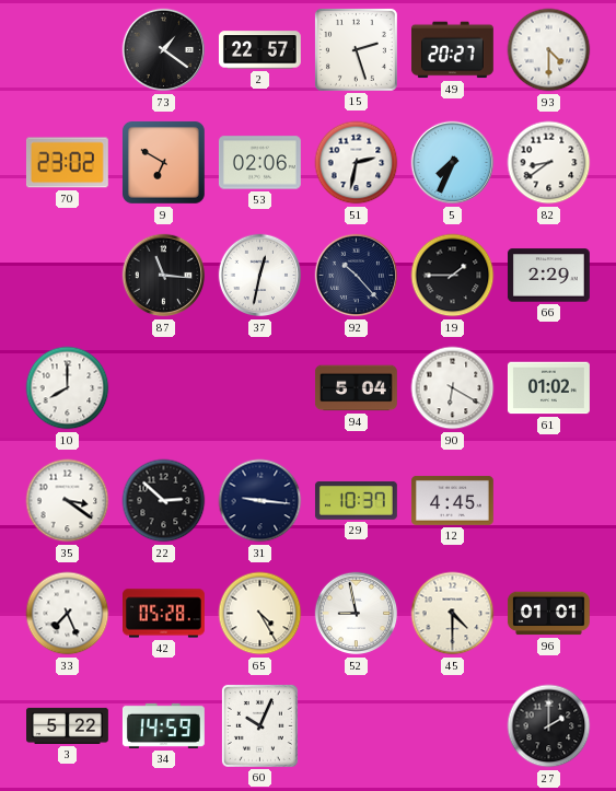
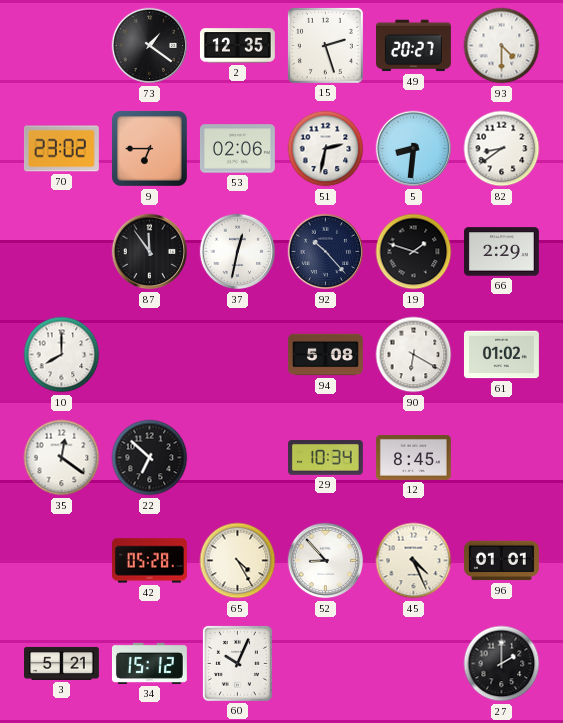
2: 22:57 -> 12:35
9: 6:50 -> 6:45
5: 7:34 -> 8:31
87: 11:16 -> 11:54
19: 1:45 -> 1:48
94: 5:04 -> 5:08
35: 3:21 -> 12:21
22: 2:52 -> 6:52
31: 9:16 -> none
29: 10:37 -> 10:34
12: 4:45 -> 8:45
33: 7:26 -> none
52: 8:58 -> 8:53
45: 4:30 -> 4:26
3: 5:22 -> 5:21
34: 14:59 -> 15:12
